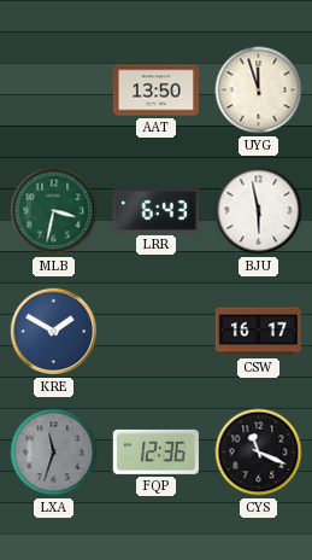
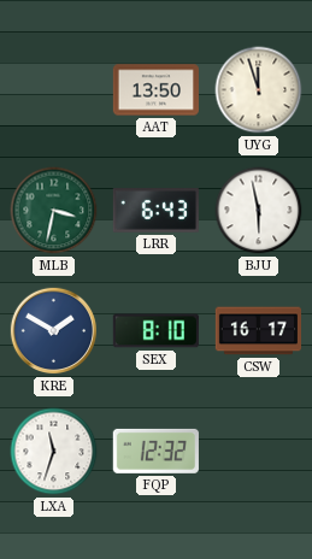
SEX: none -> 8:10
LXA dial: grey -> white
FQP: 12:36 -> 12:32
CYS: 11:19 -> none
